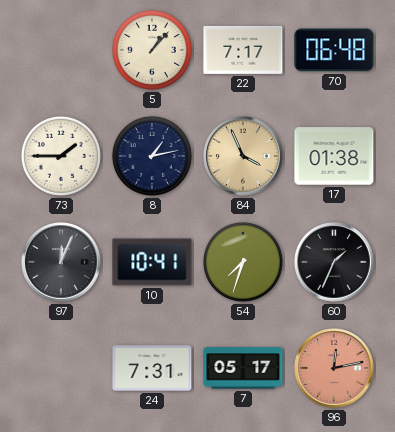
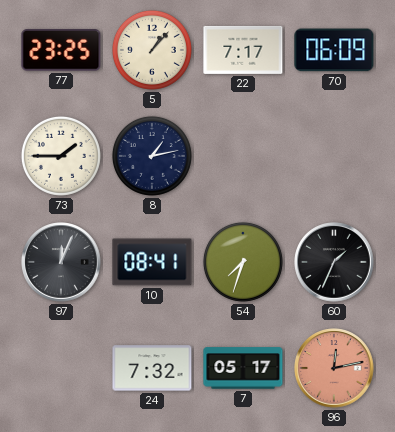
77: none -> 23:25
70: 06:48 -> 06:09
84: 3:56 -> none
17: 01:38 -> none
10: 10:41 -> 08:41
24: 7:31 -> 7:32
